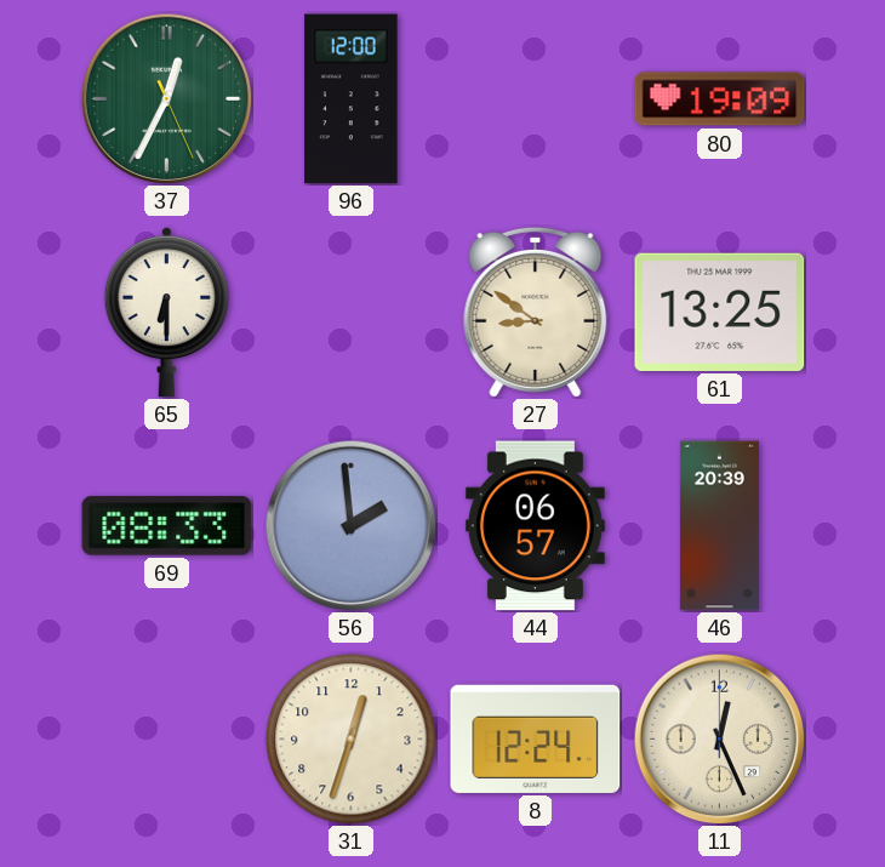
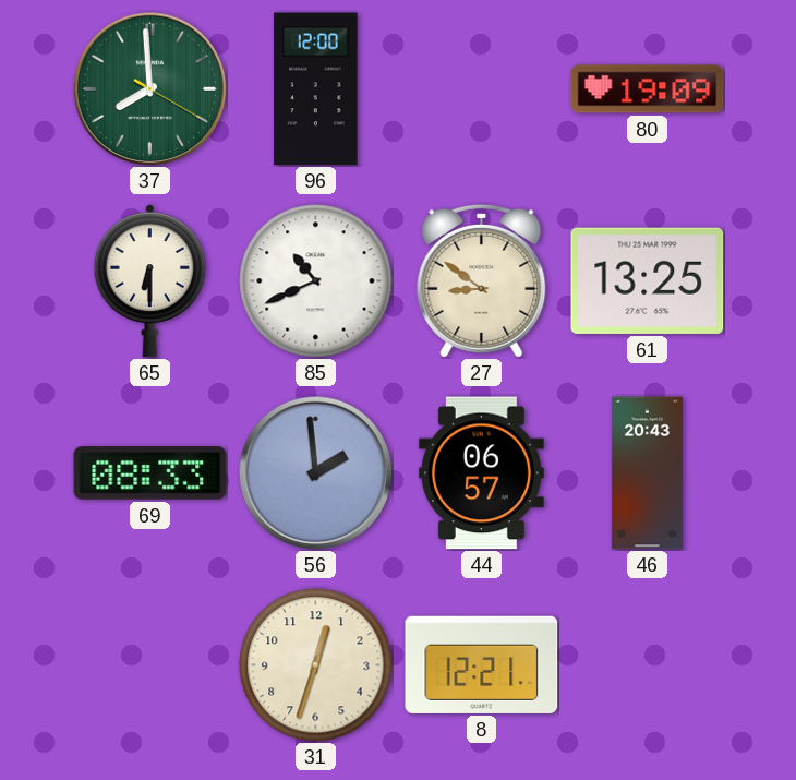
37: 12:34 -> 7:59
85: none -> 10:41
46: 20:39 -> 20:43
8: 12:24 -> 12:21
11: 12:26 -> none
